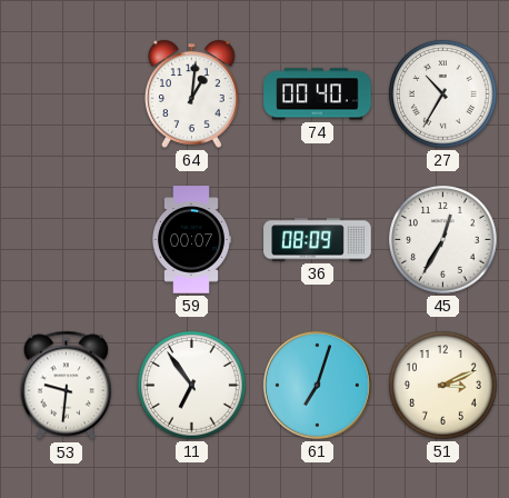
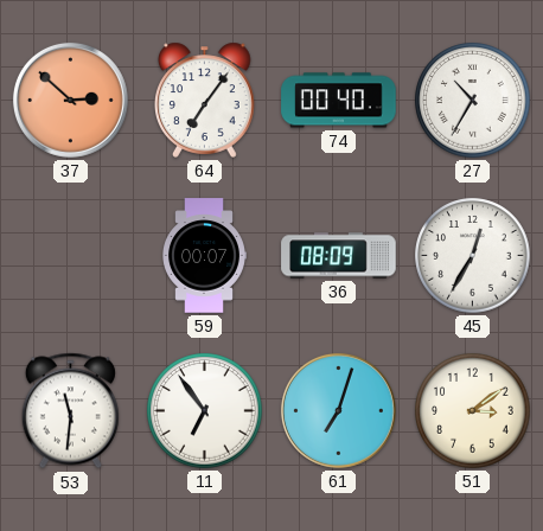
37: none -> 2:52
64: 1:01 -> 7:06
53: 9:31 -> 11:31
51: 3:11 -> 3:09
